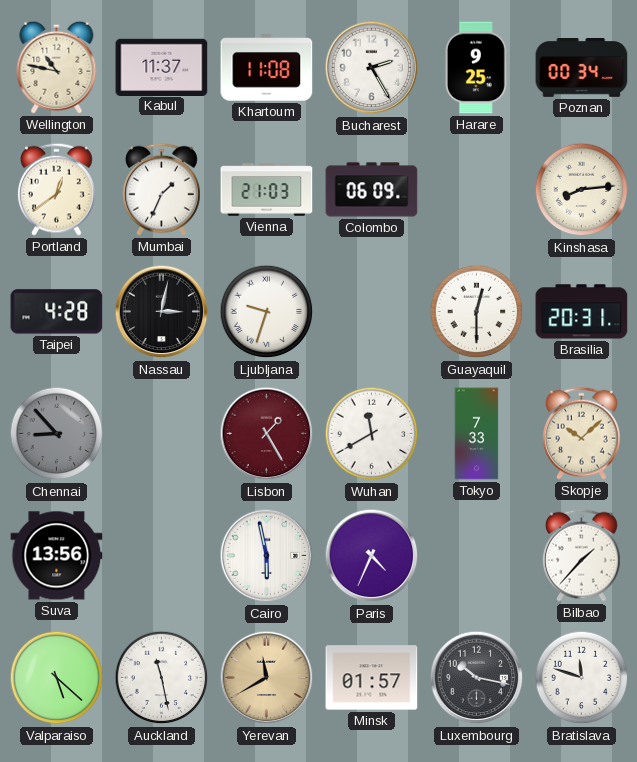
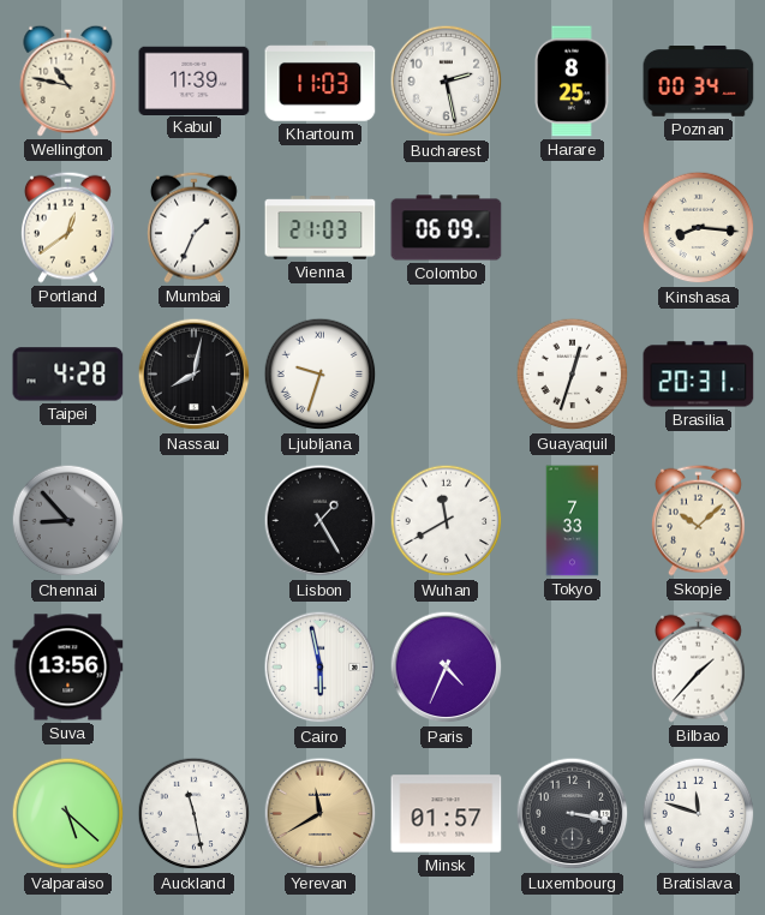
Kabul: 11:37 -> 11:39
Khartoum: 11:08 -> 11:03
Bucharest: 2:25 -> 2:28
Harare: 9:25 -> 8:25
Kinshasa: 8:14 -> 8:16
Nassau: 3:02 -> 8:02
Guayaquil: 12:30 -> 12:33
Lisbon dial: burgundy -> black
Luxembourg: 10:17 -> 3:17
